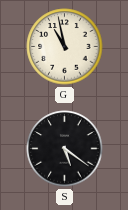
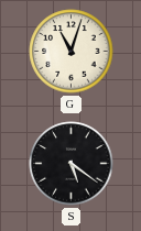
G: 10:58 -> 11:03
